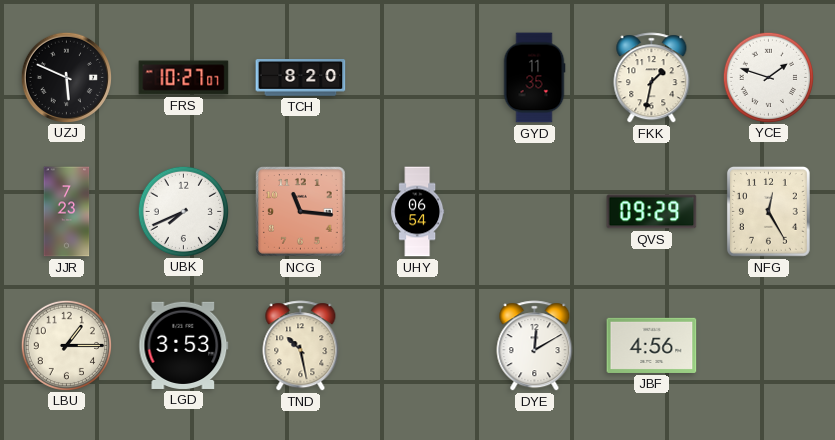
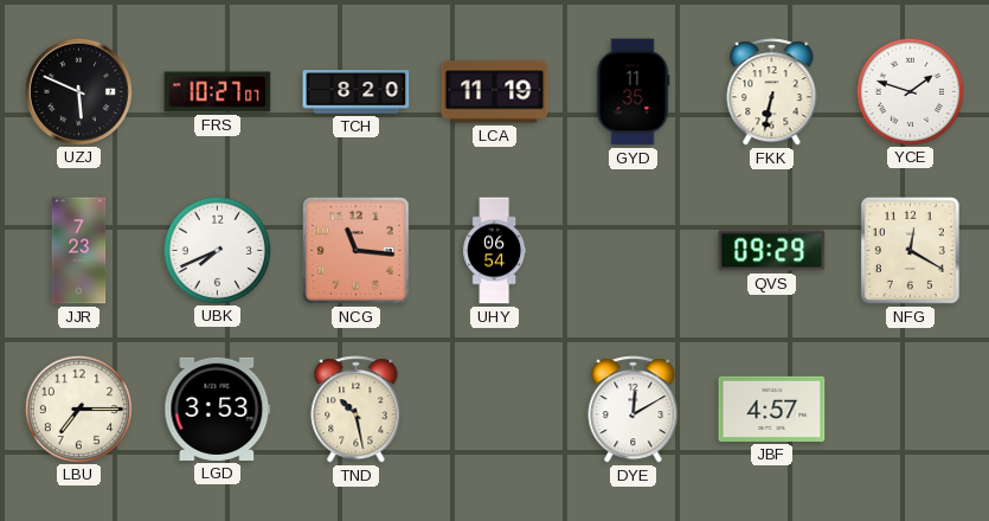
LCA: none -> 11:19
FKK: 1:32 -> 6:32
NFG: 12:25 -> 12:20
LBU: 1:15 -> 7:15
JBF: 4:56 -> 4:57
